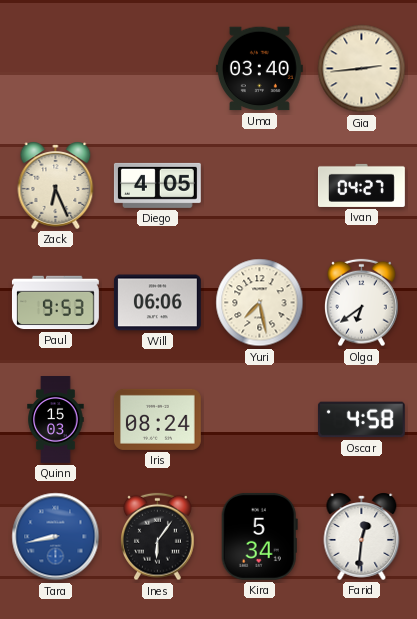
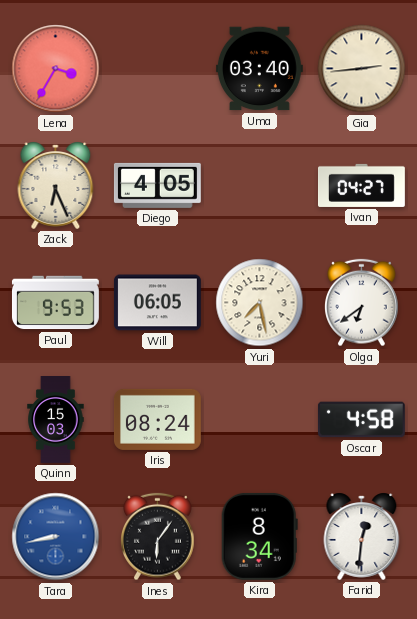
Lena: none -> 3:35
Will: 06:06 -> 06:05
Kira: 5:34 -> 8:34
